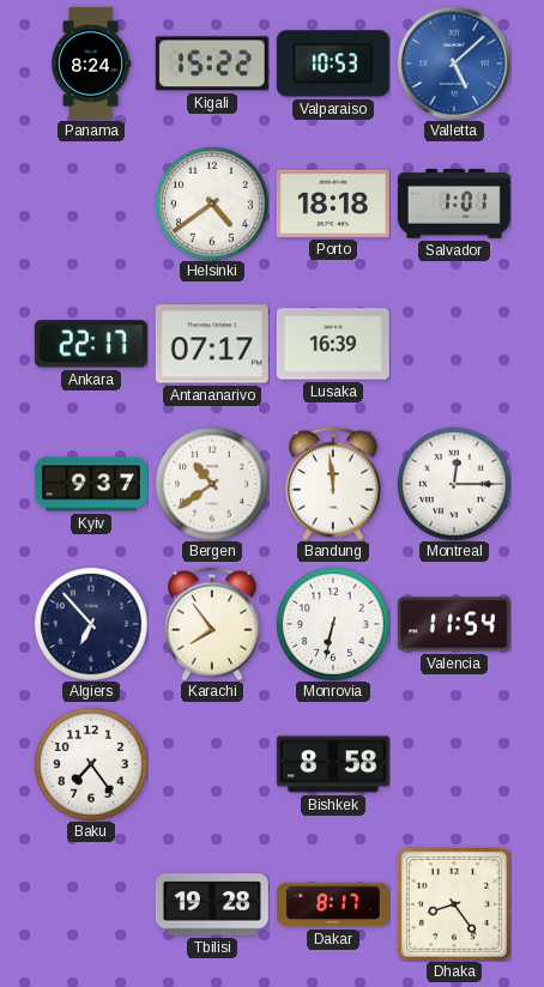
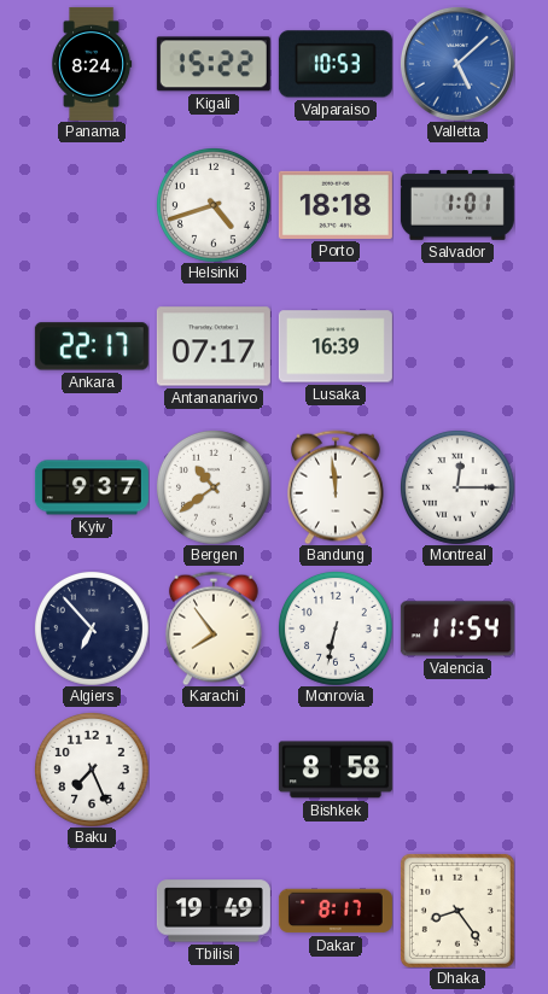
Helsinki: 4:39 -> 4:42
Baku: 7:24 -> 7:26
Tbilisi: 19:28 -> 19:49
